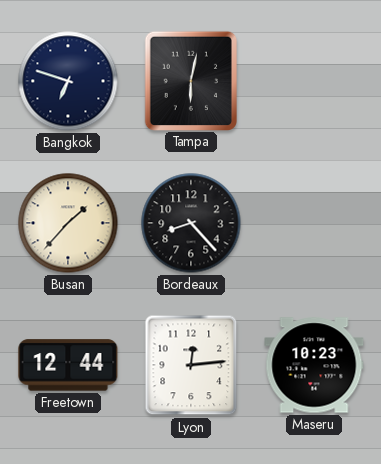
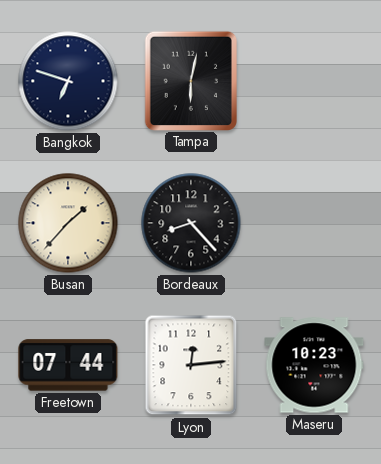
Freetown: 12:44 -> 07:44
